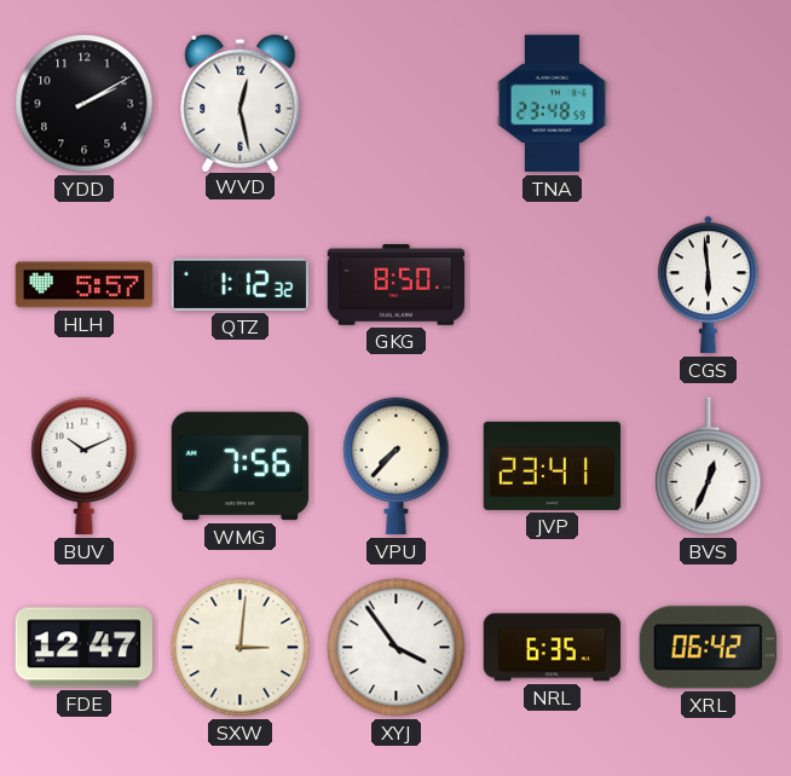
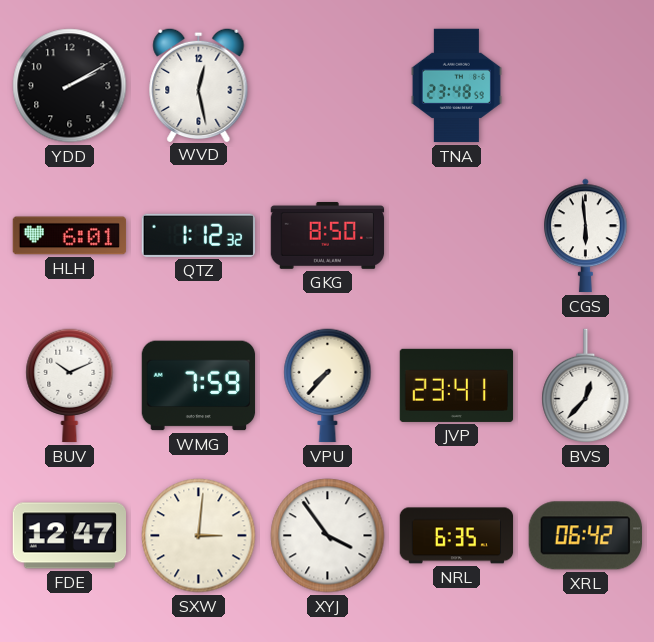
HLH: 5:57 -> 6:01
WMG: 7:56 -> 7:59
BVS: 12:34 -> 12:37
